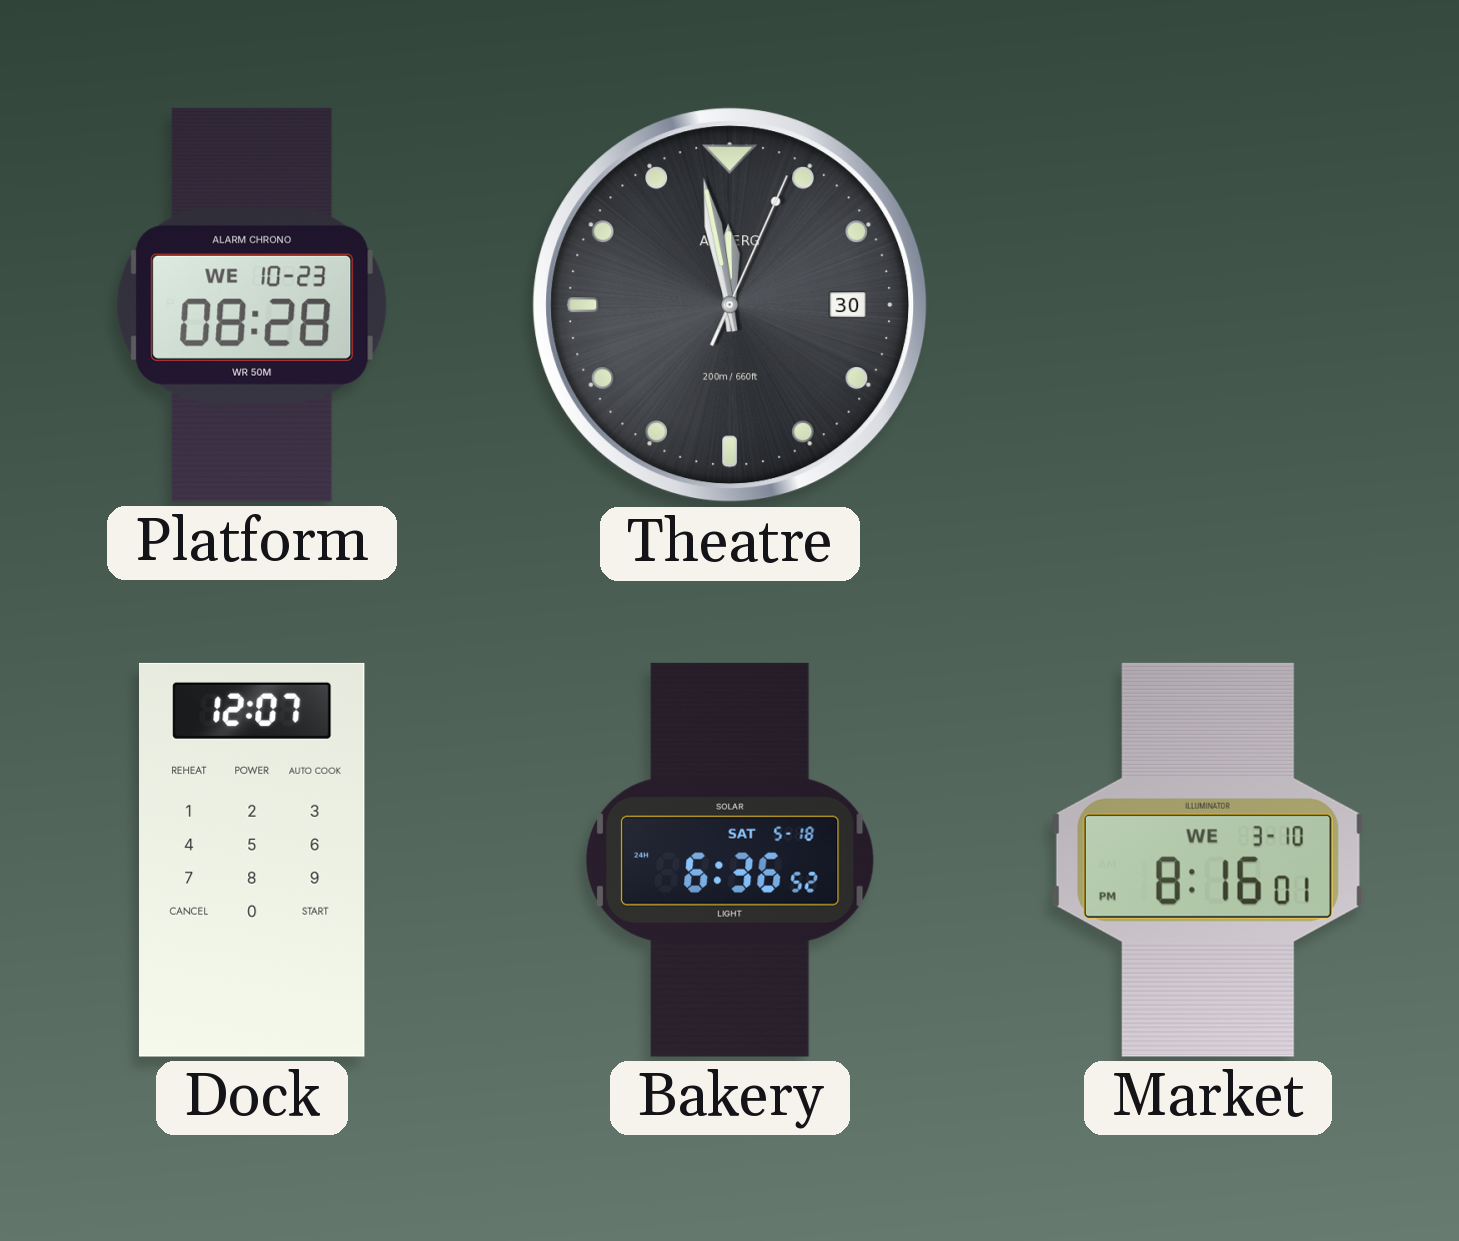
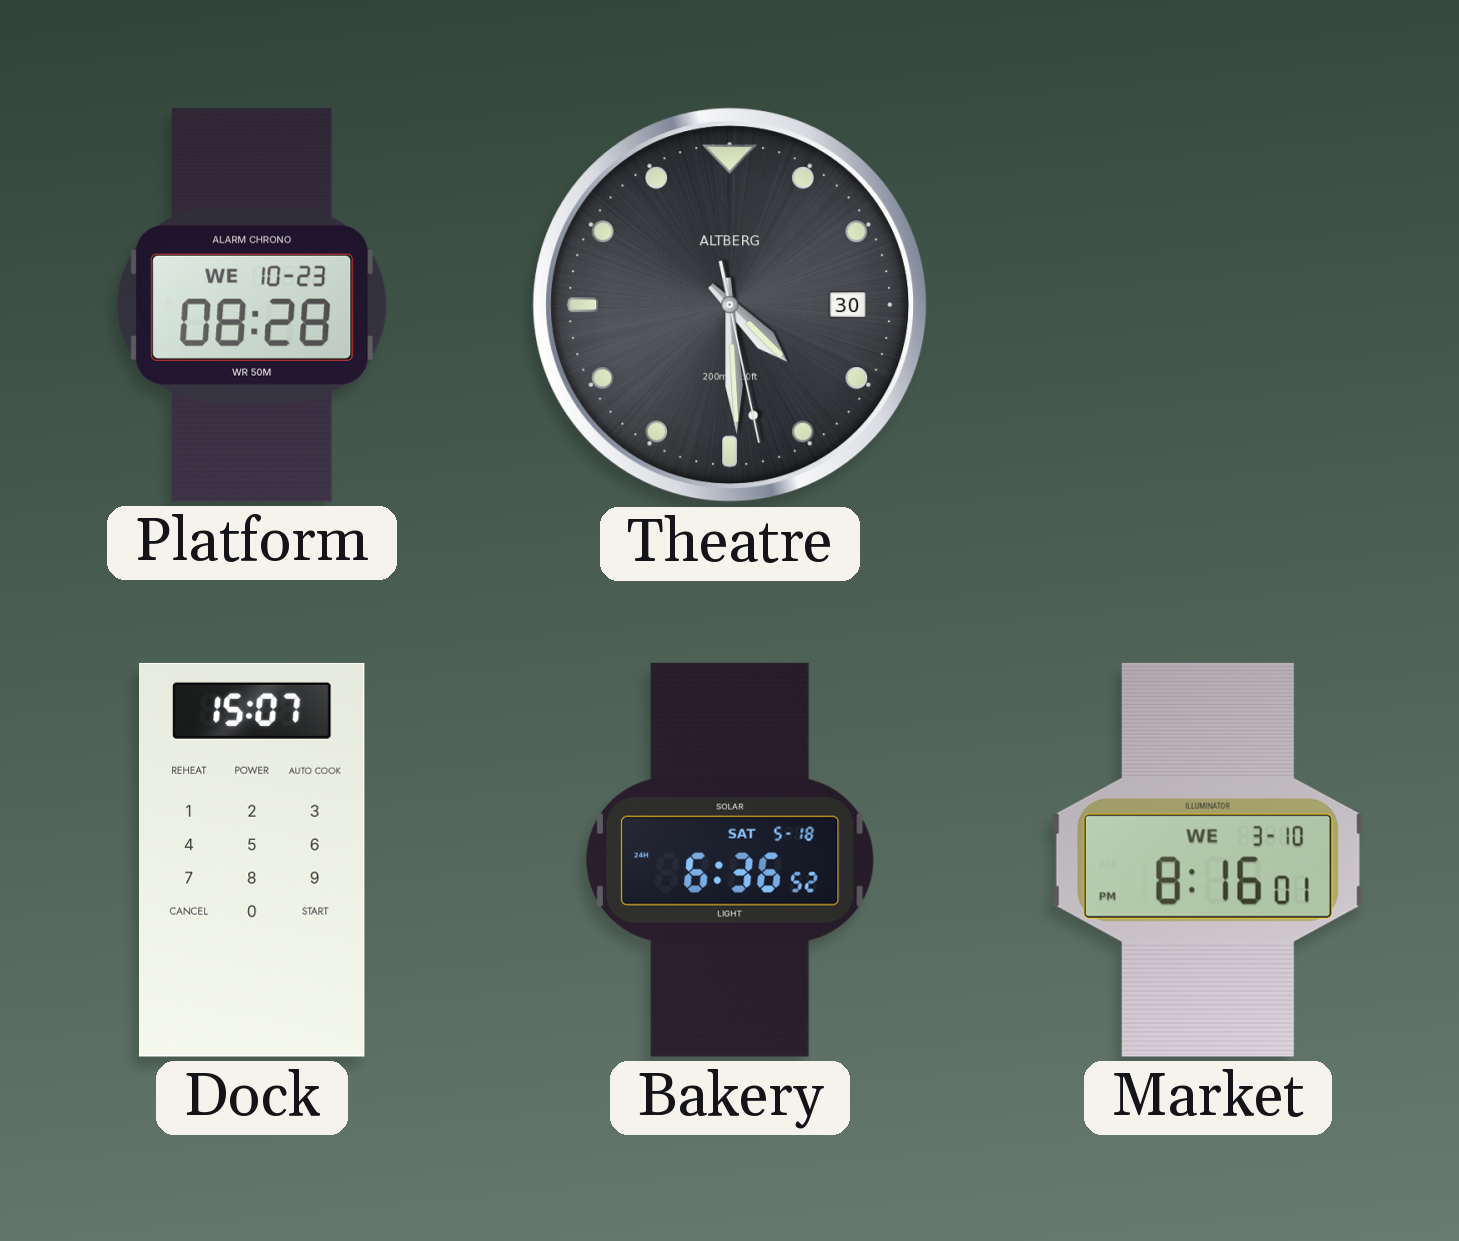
Theatre: 11:58 -> 4:29
Dock: 12:07 -> 15:07
